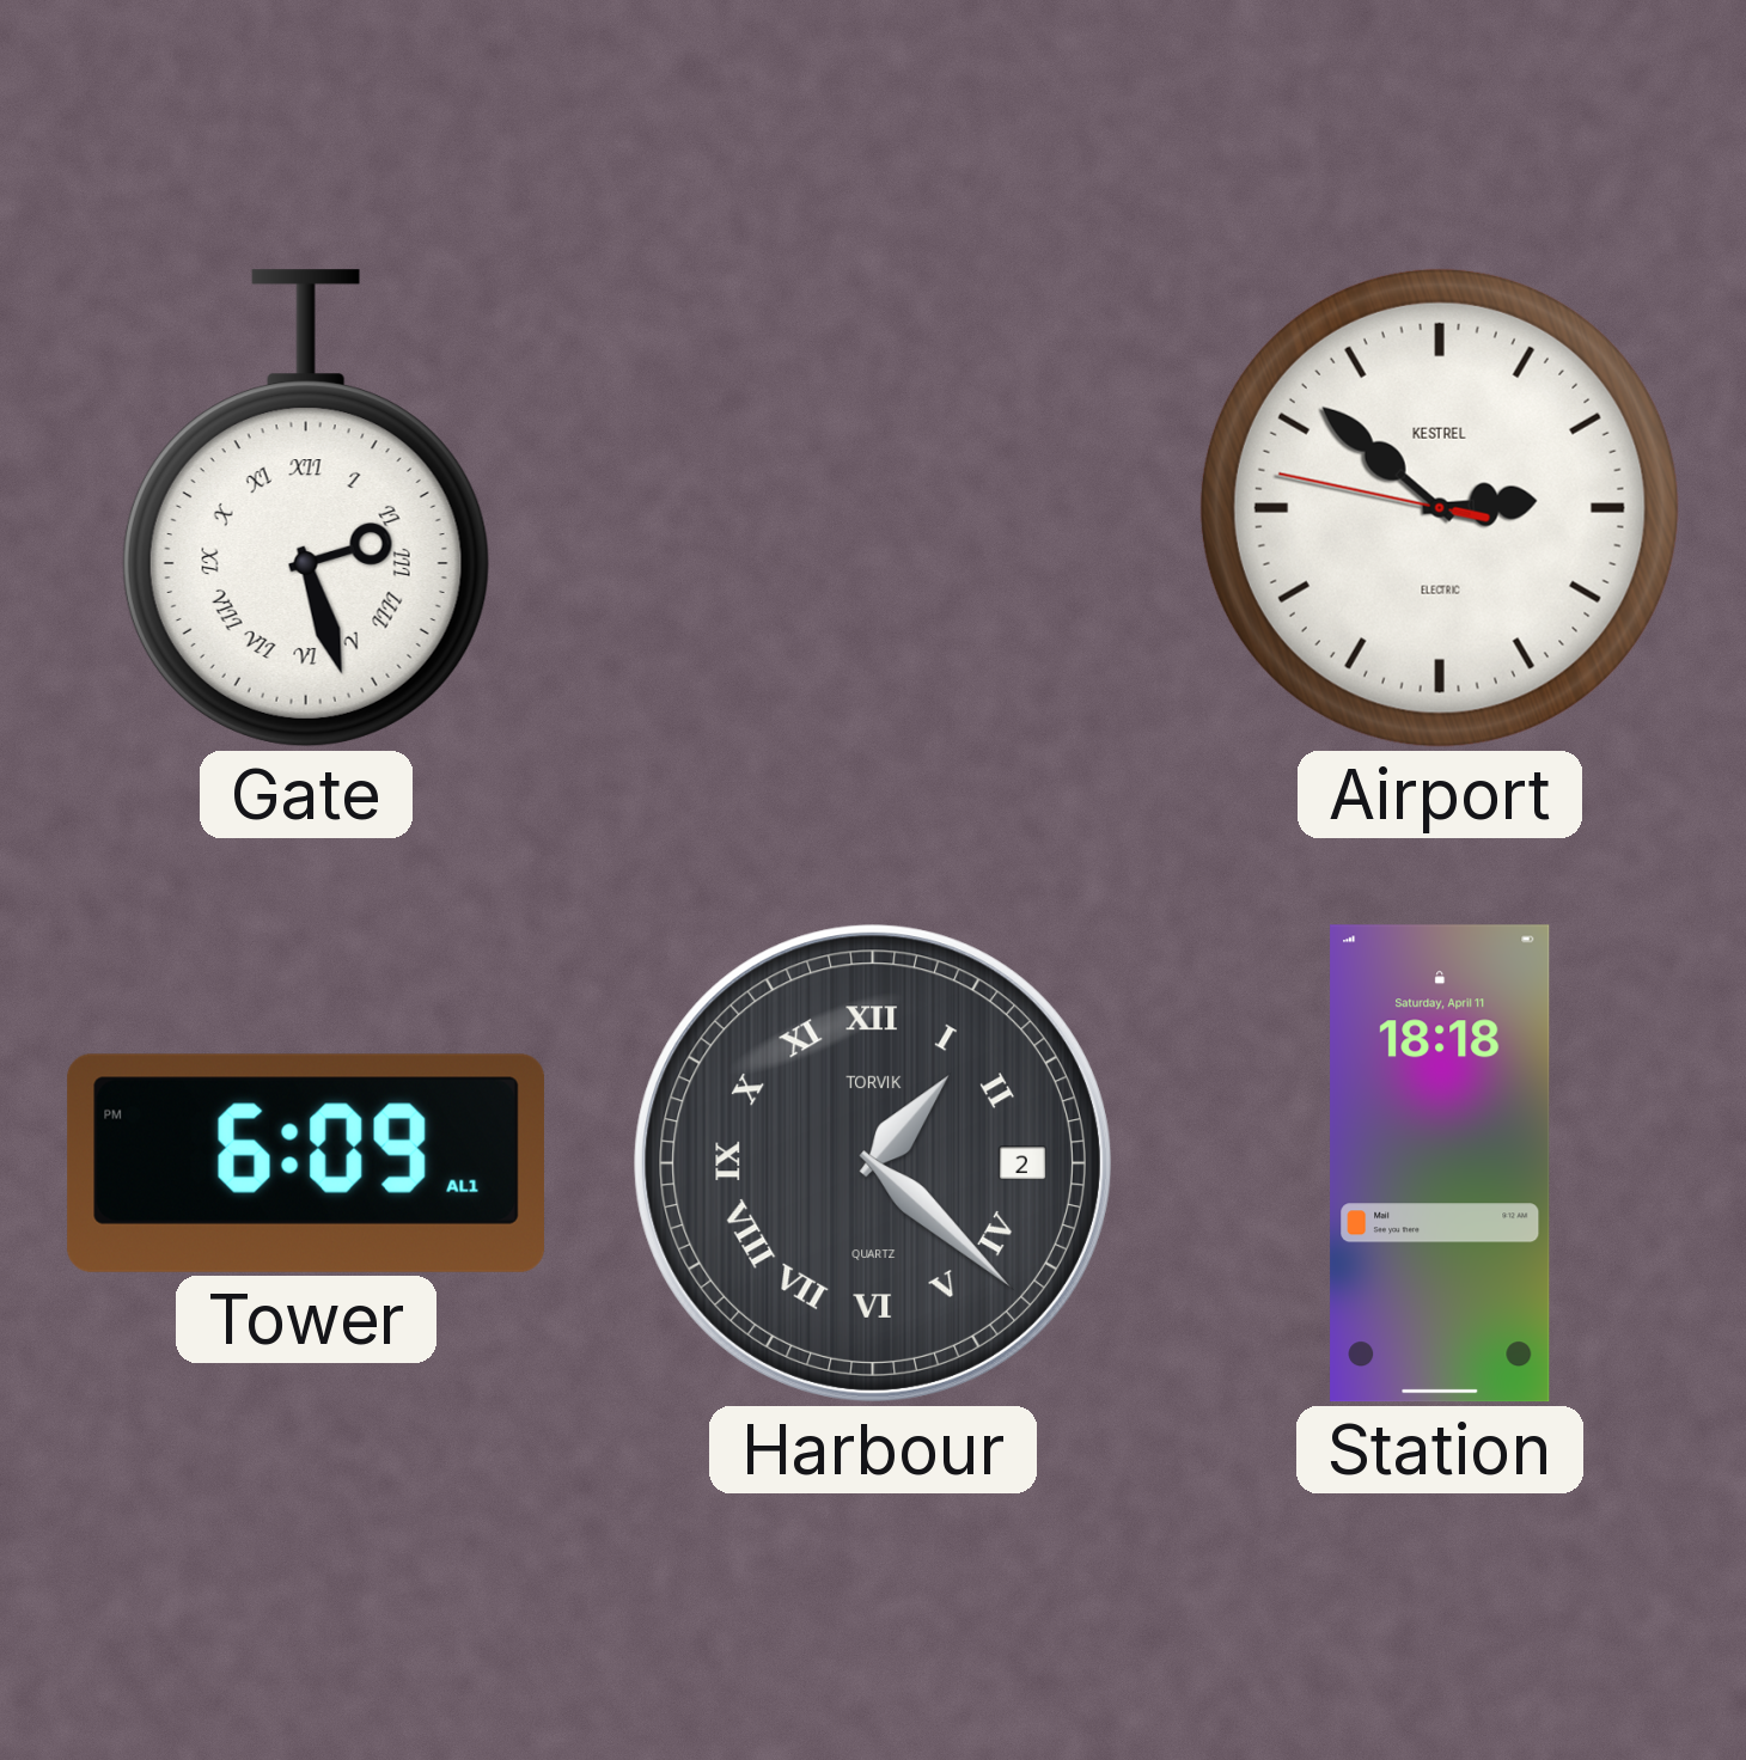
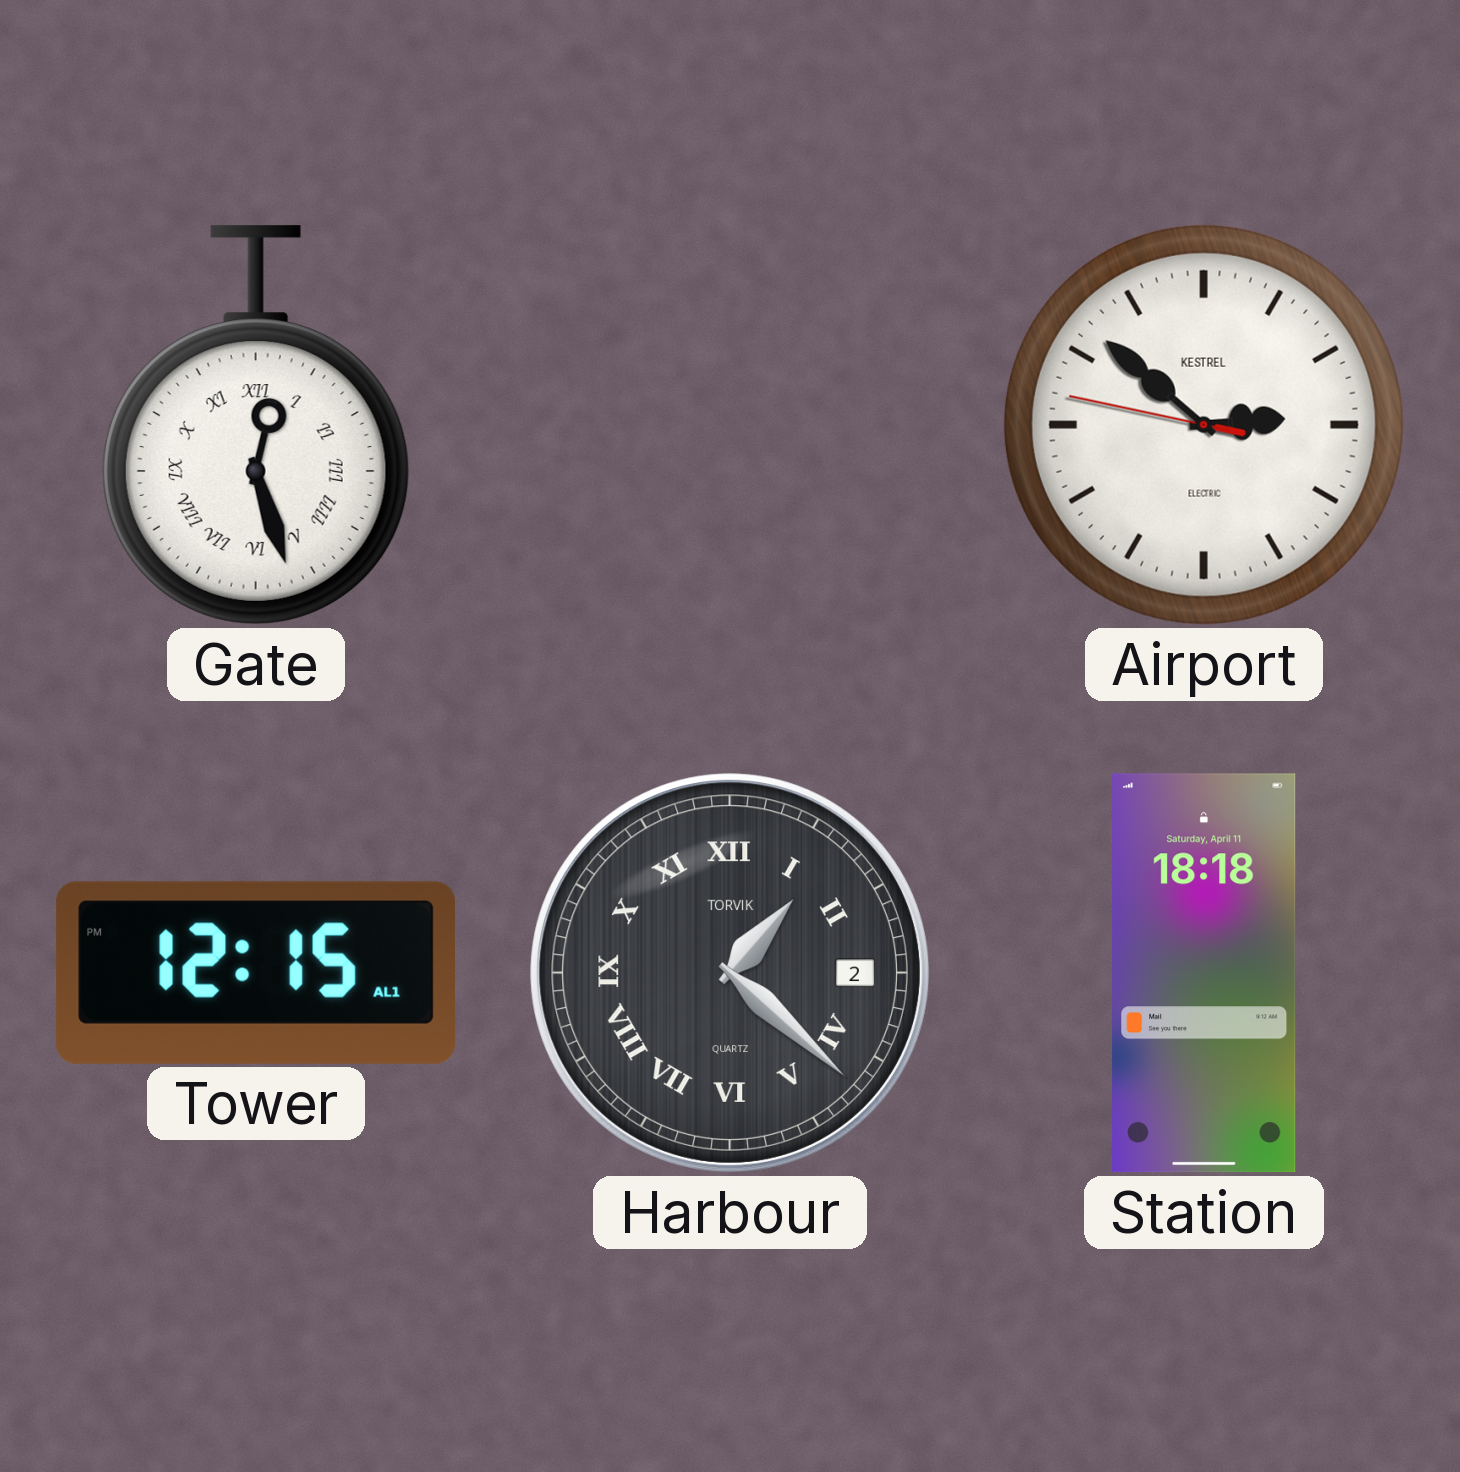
Gate: 2:27 -> 12:27
Tower: 6:09 -> 12:15
